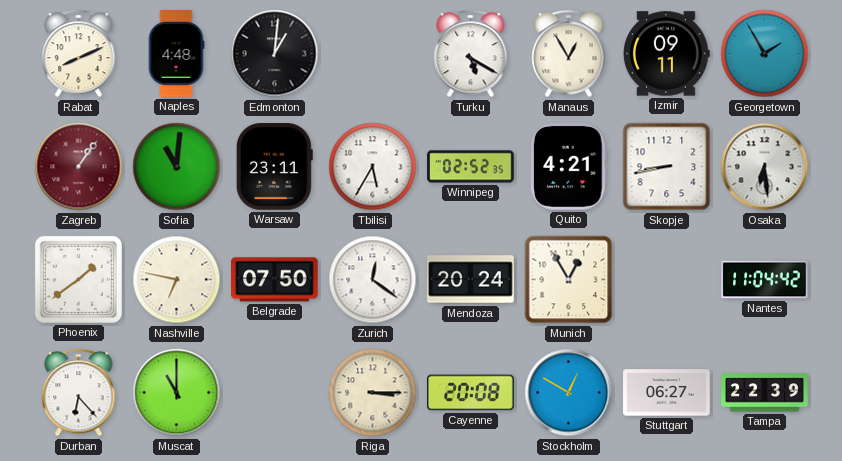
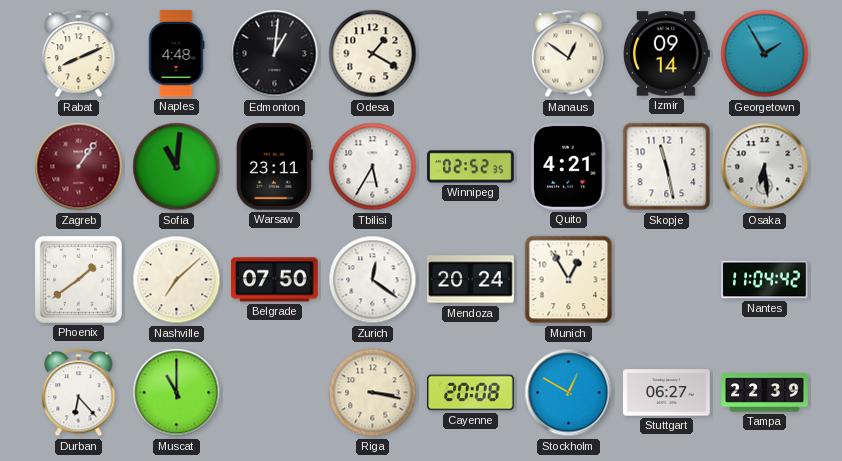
Odesa: none -> 1:20
Turku: 5:20 -> none
Manaus: 12:55 -> 12:51
Izmir: 09:11 -> 09:14
Skopje: 8:43 -> 11:28
Nashville: 6:47 -> 7:08
Riga: 3:15 -> 3:17
